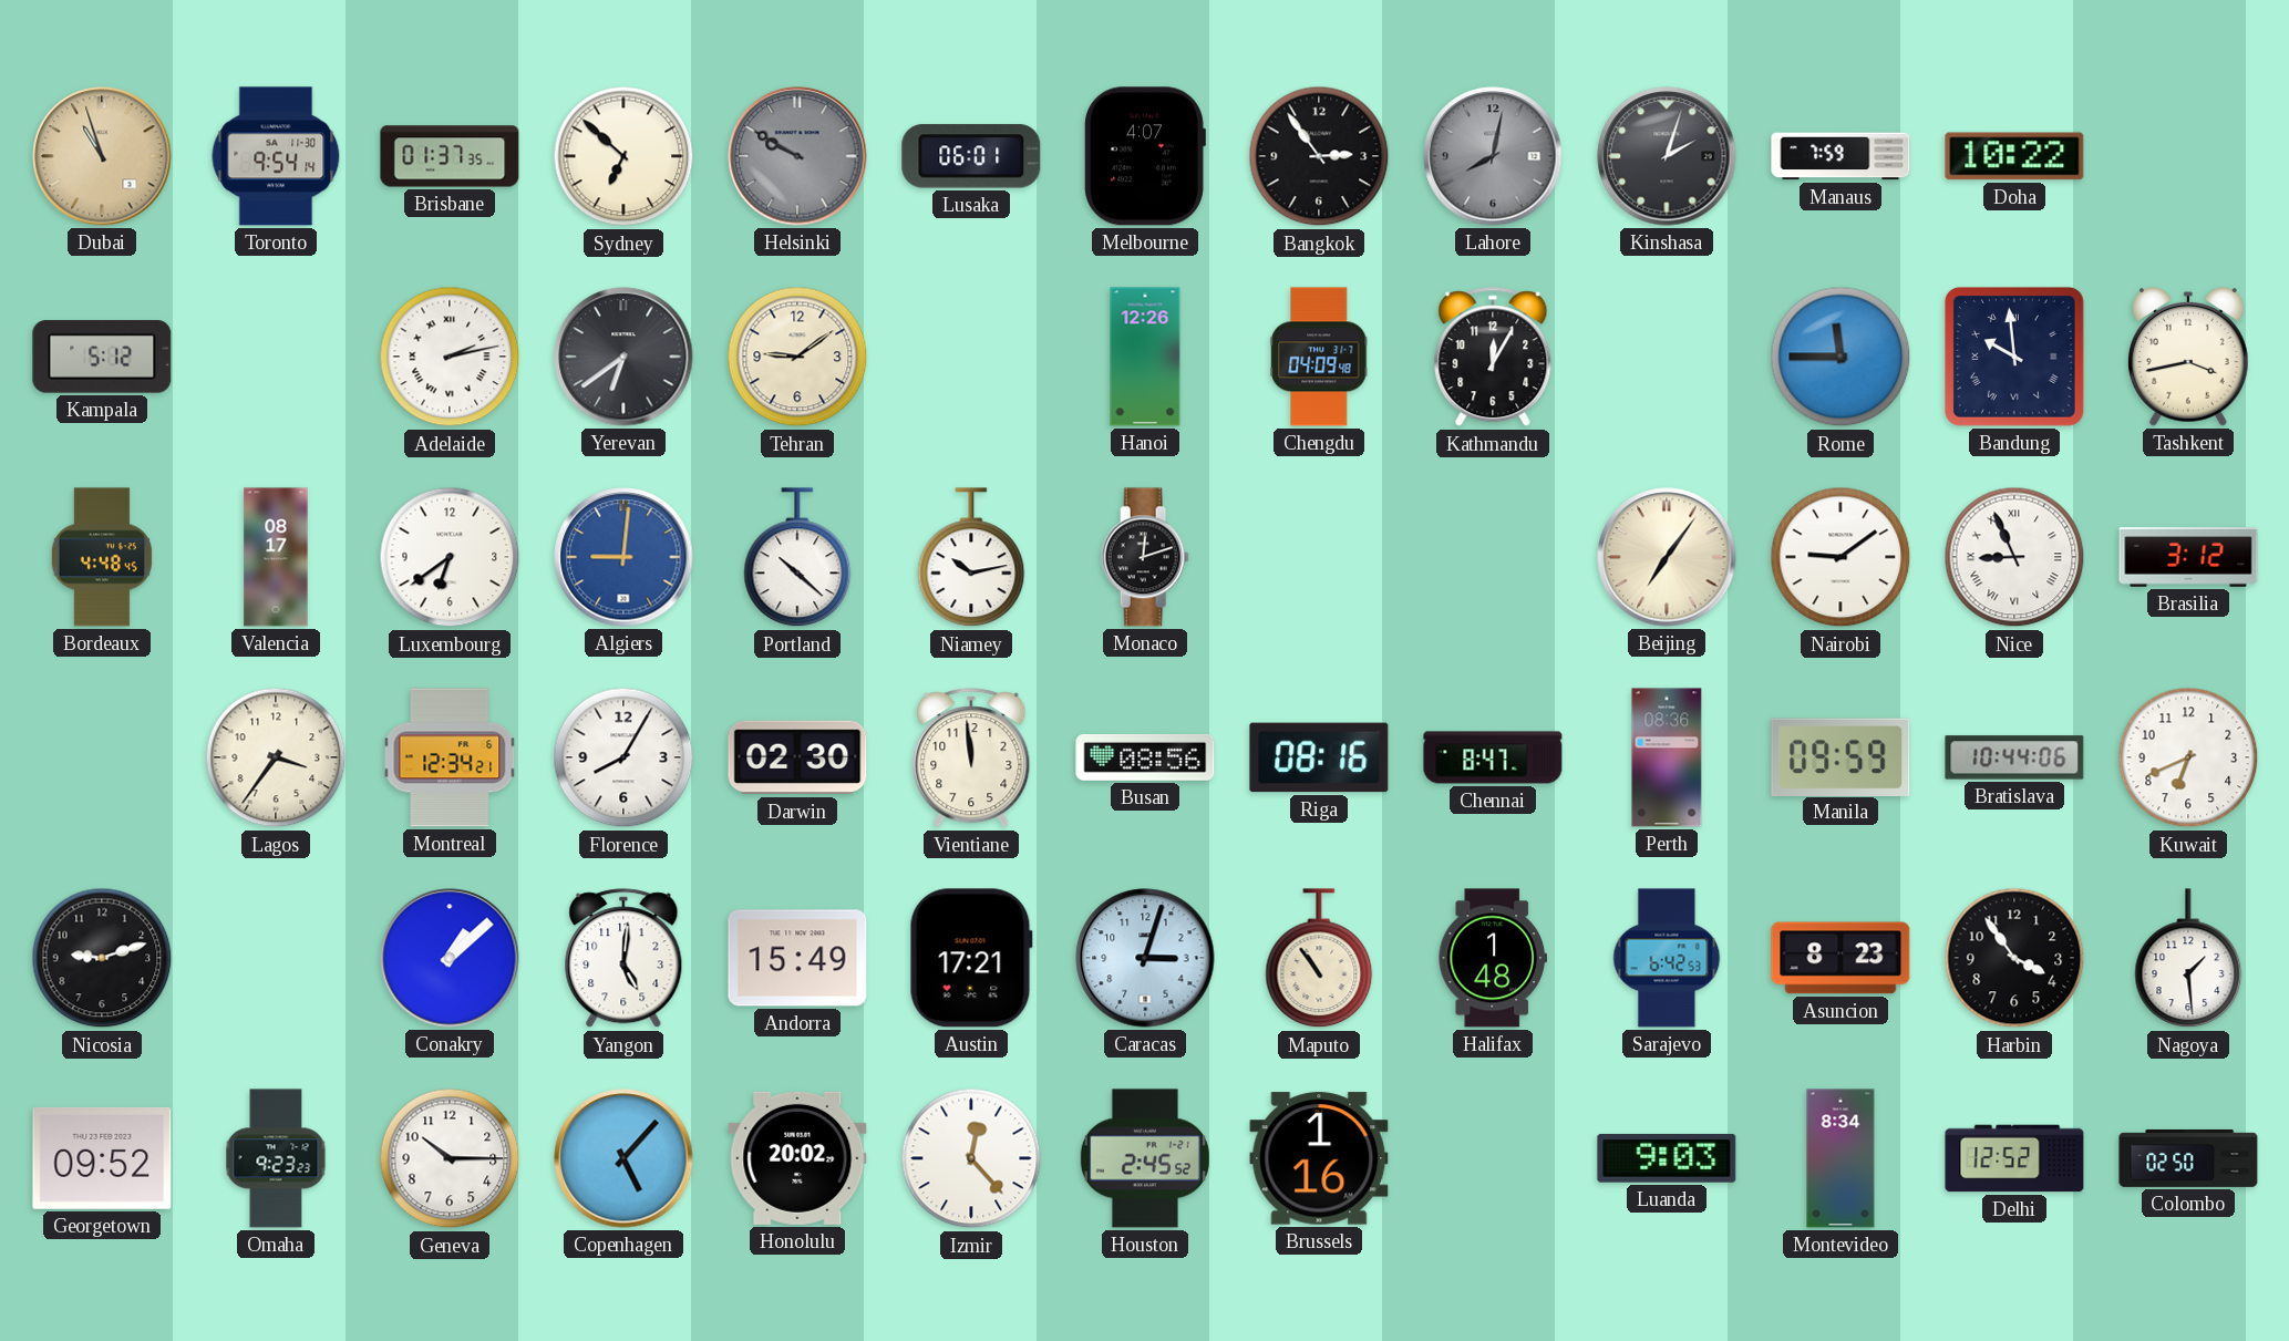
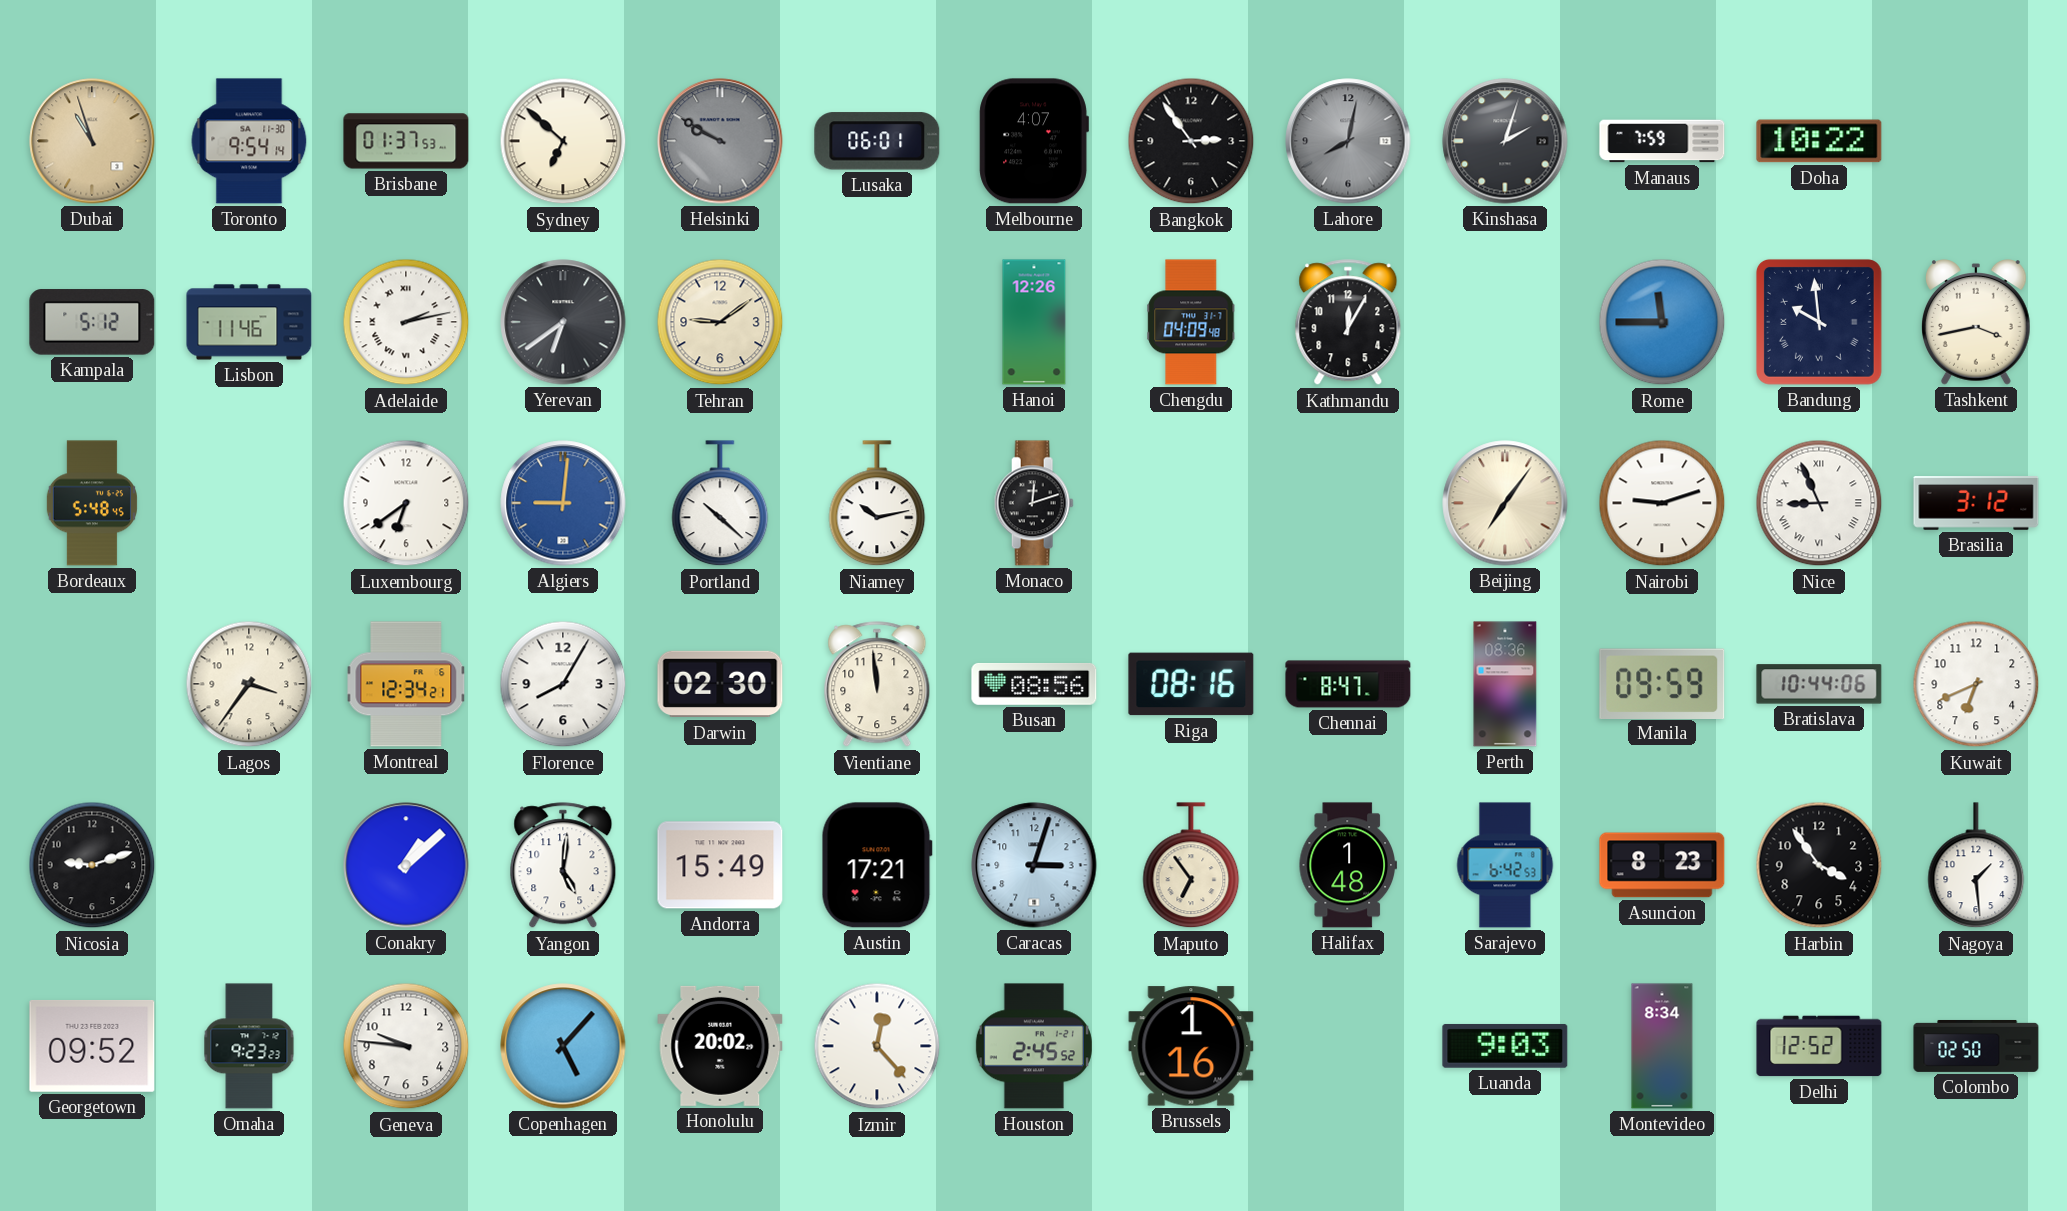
Brisbane: 01:37:35 -> 01:37:53
Lisbon: none -> 11:46
Bordeaux: 4:48 -> 5:48
Valencia: 08:17 -> none
Nairobi: 9:09 -> 9:12
Maputo: 10:54 -> 6:54
Geneva: 10:15 -> 9:46
